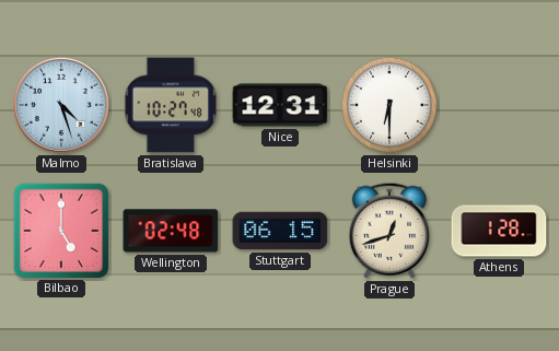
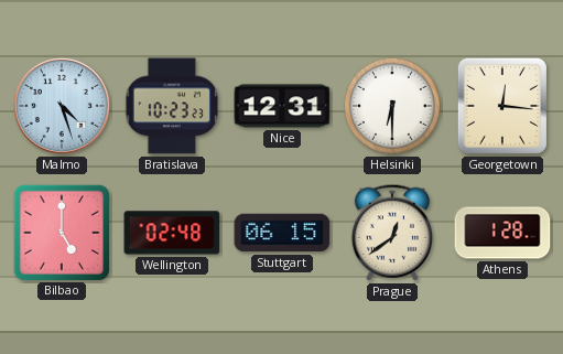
Bratislava: 10:27 -> 10:23
Georgetown: none -> 12:16
Prague: 12:42 -> 12:39
